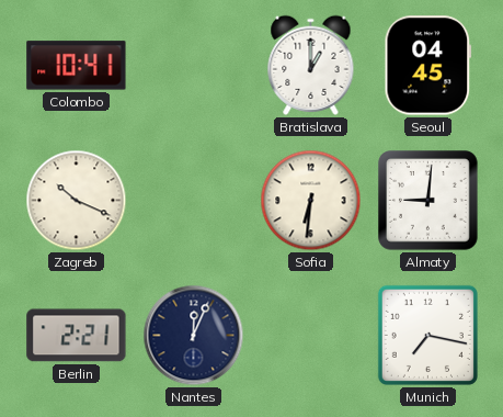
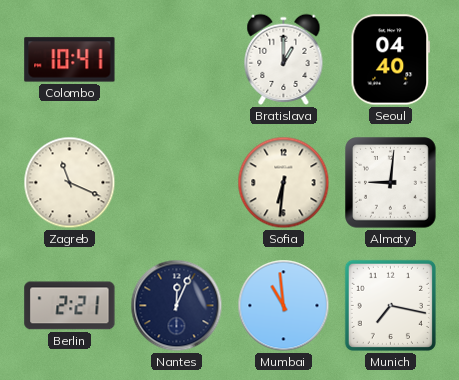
Seoul: 04:45 -> 04:40
Zagreb: 10:19 -> 11:19
Mumbai: none -> 10:59
